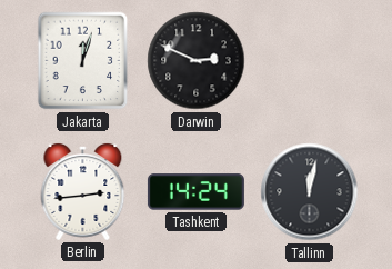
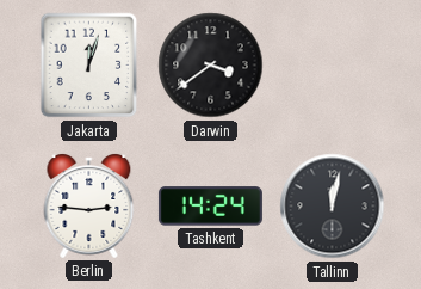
Darwin: 2:49 -> 3:39
Berlin: 2:44 -> 2:46
